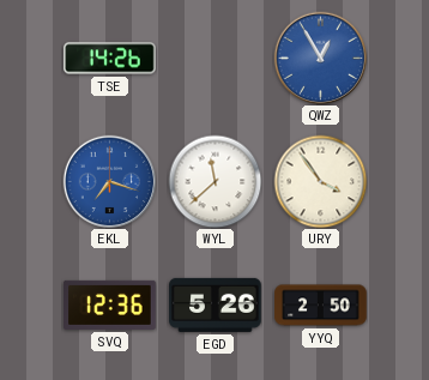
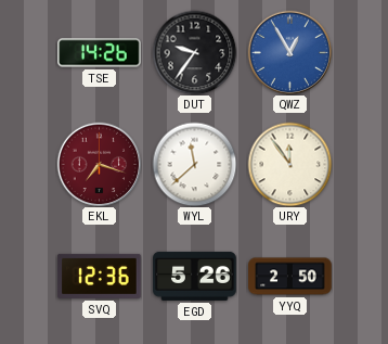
DUT: none -> 9:36
EKL dial: blue -> burgundy
URY: 3:54 -> 11:54
